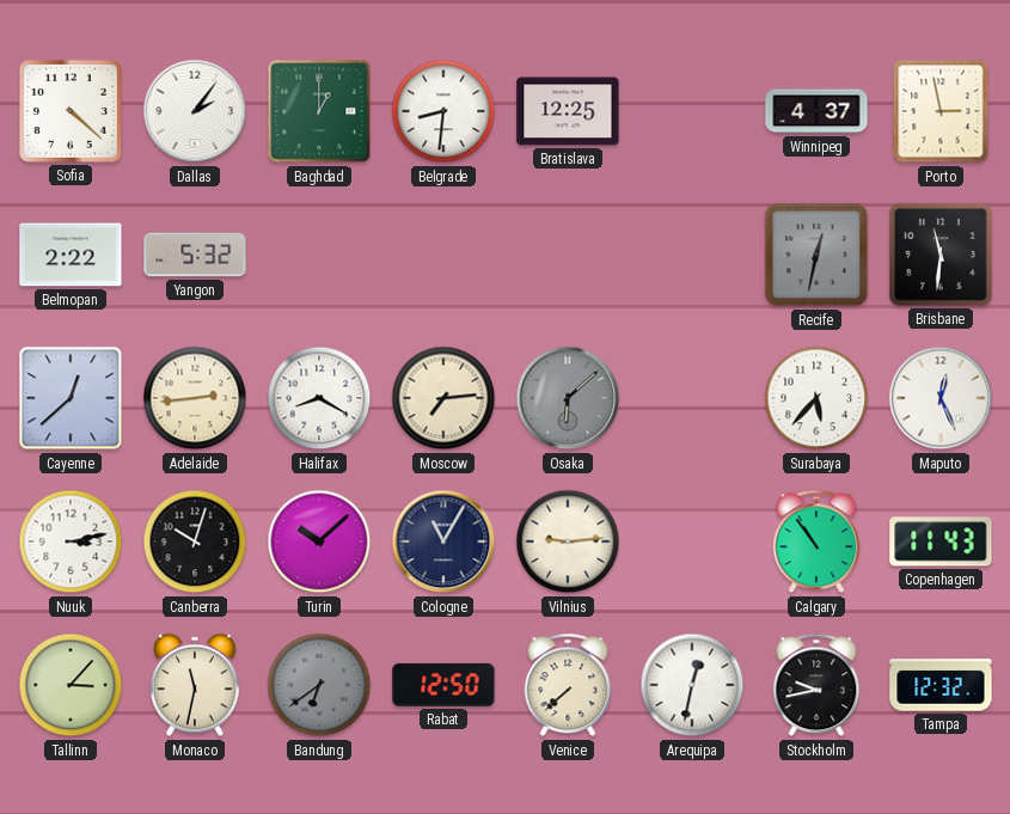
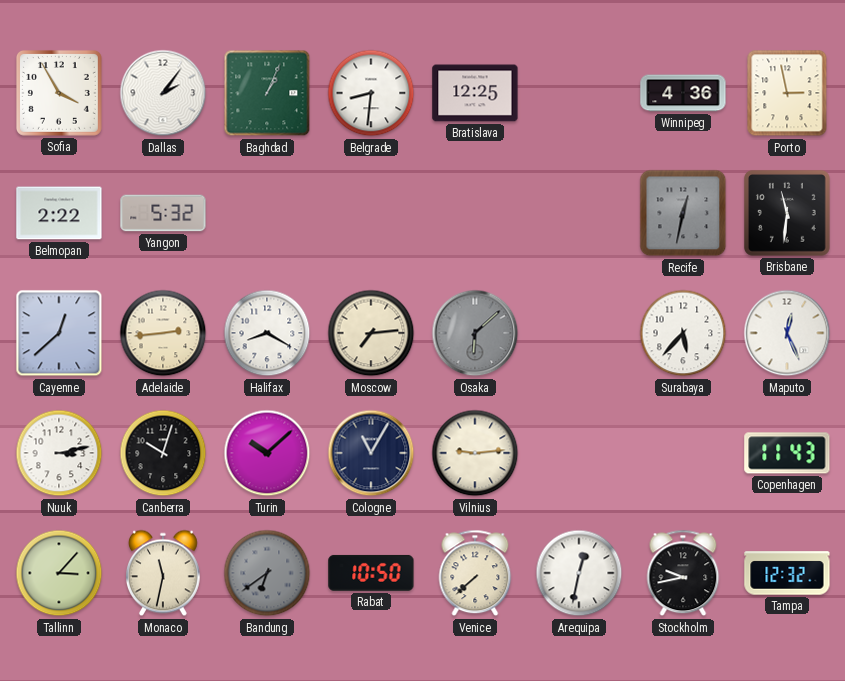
Sofia: 4:22 -> 3:55
Baghdad: 1:00 -> 1:04
Winnipeg: 4:37 -> 4:36
Calgary: 10:54 -> none
Rabat: 12:50 -> 10:50
